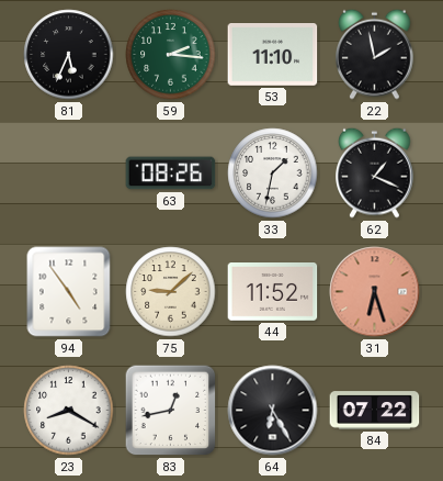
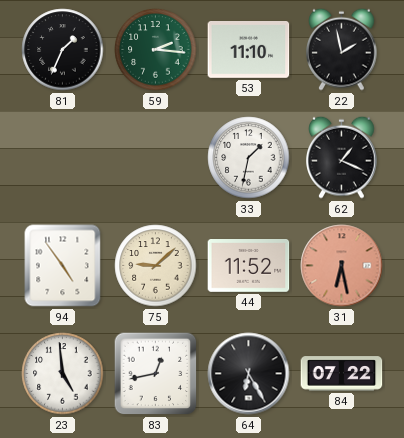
81: 5:34 -> 1:34
63: 08:26 -> none
31: 6:27 -> 6:28
23: 8:20 -> 4:59
